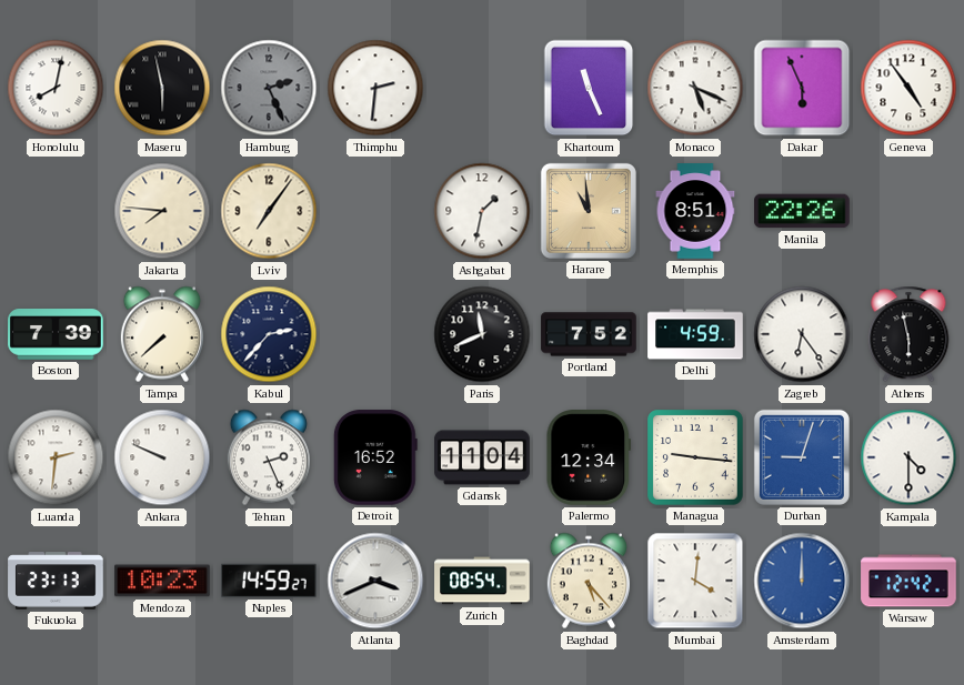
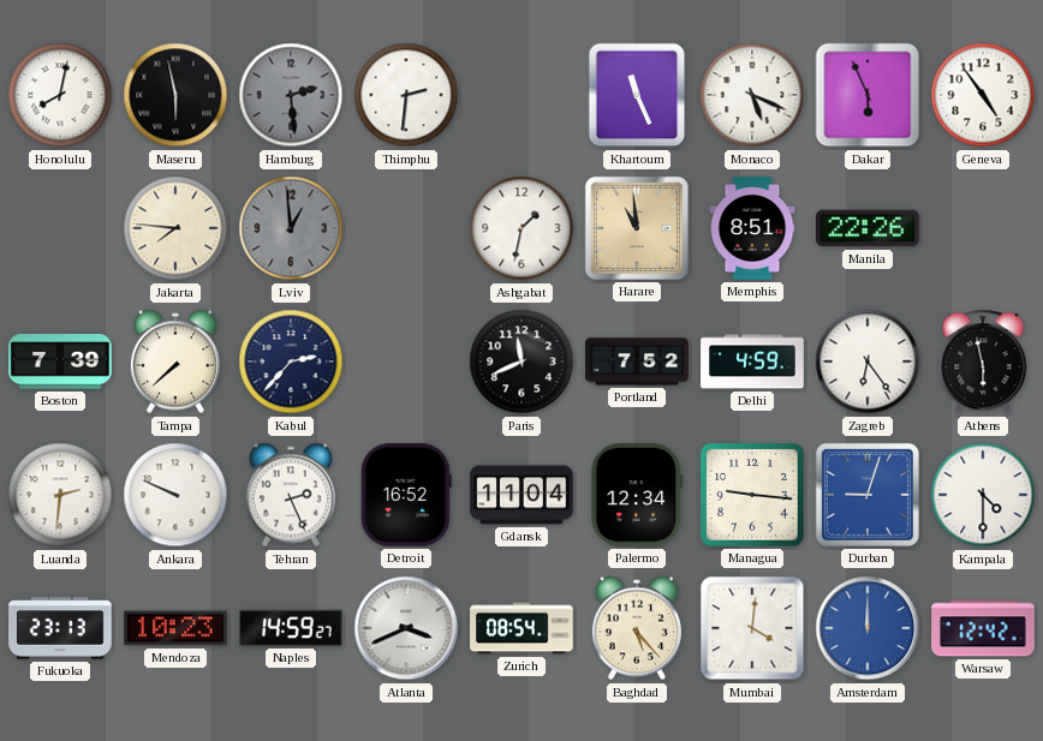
Hamburg: 2:26 -> 2:29
Lviv: 7:06 -> 12:59
Lviv dial: cream -> grey
